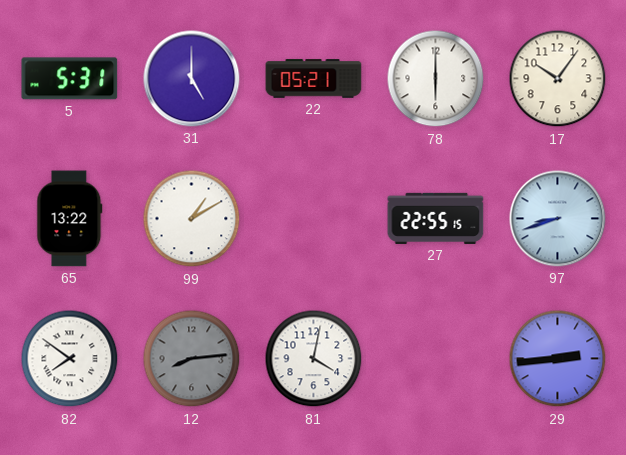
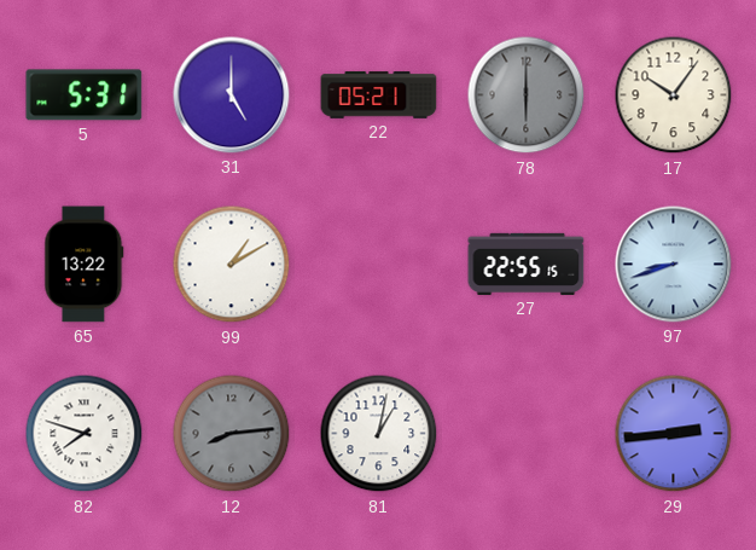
78 dial: white -> grey
82: 7:51 -> 7:48
81: 4:02 -> 1:02
